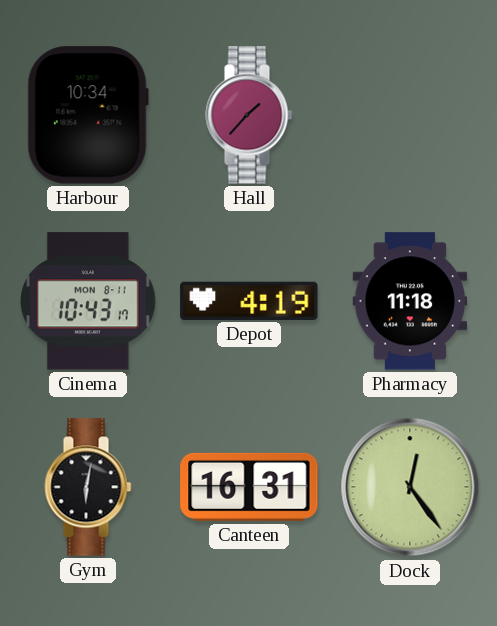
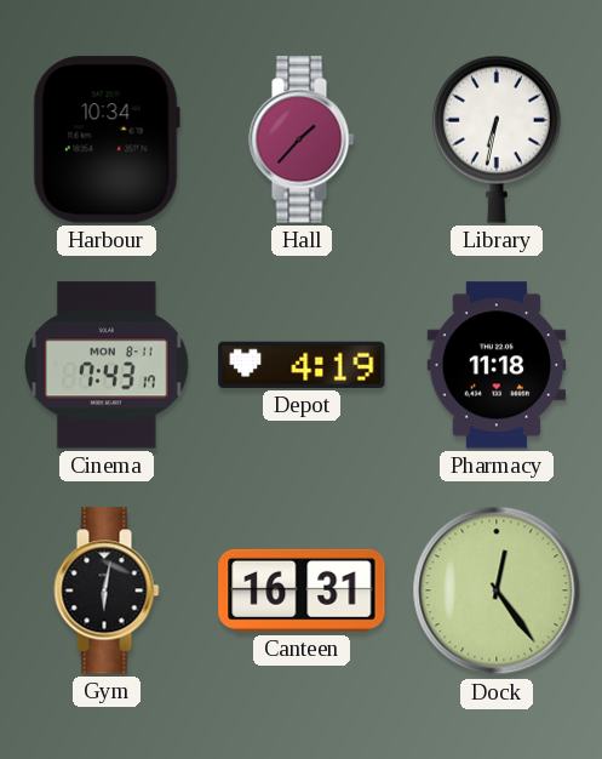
Library: none -> 6:32
Cinema: 10:43 -> 7:43
